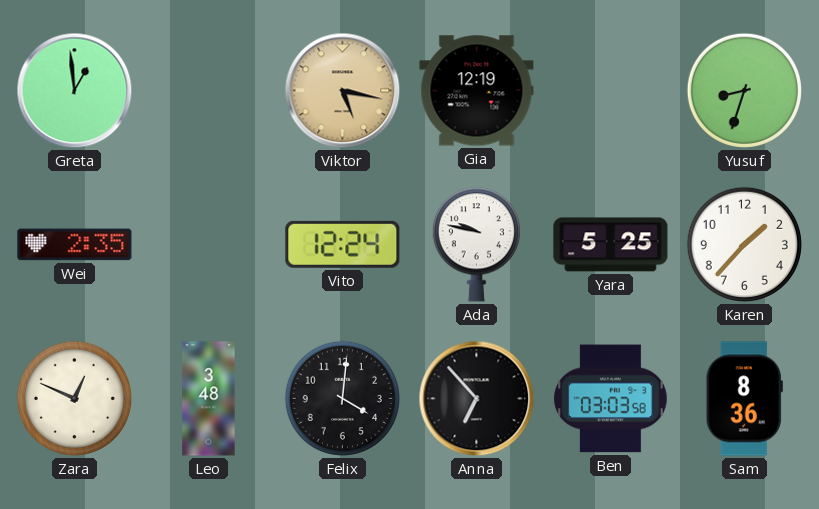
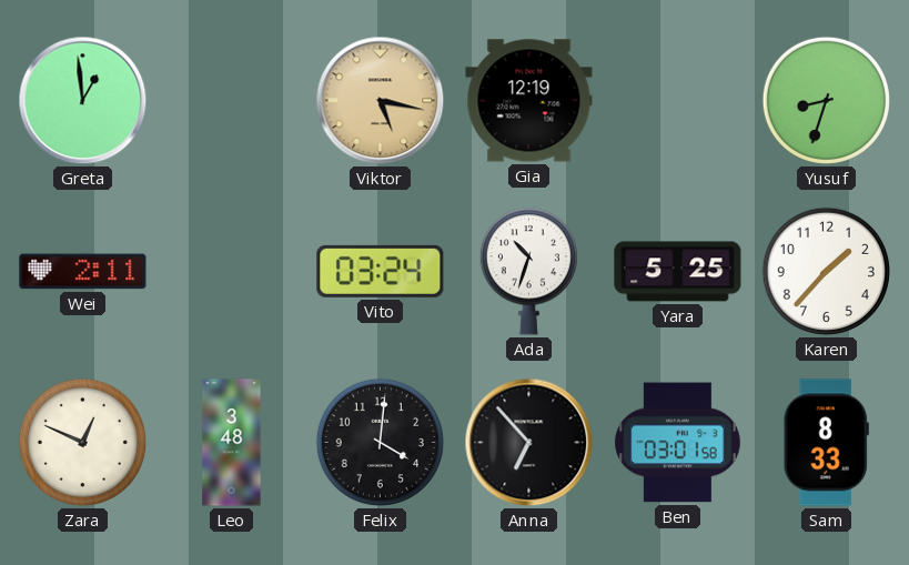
Wei: 2:35 -> 2:11
Vito: 12:24 -> 03:24
Ada: 9:47 -> 10:33
Ben: 03:03 -> 03:01
Sam: 8:36 -> 8:33
